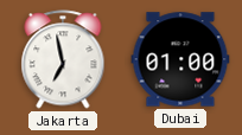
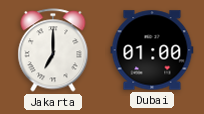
Jakarta: 6:58 -> 7:00
